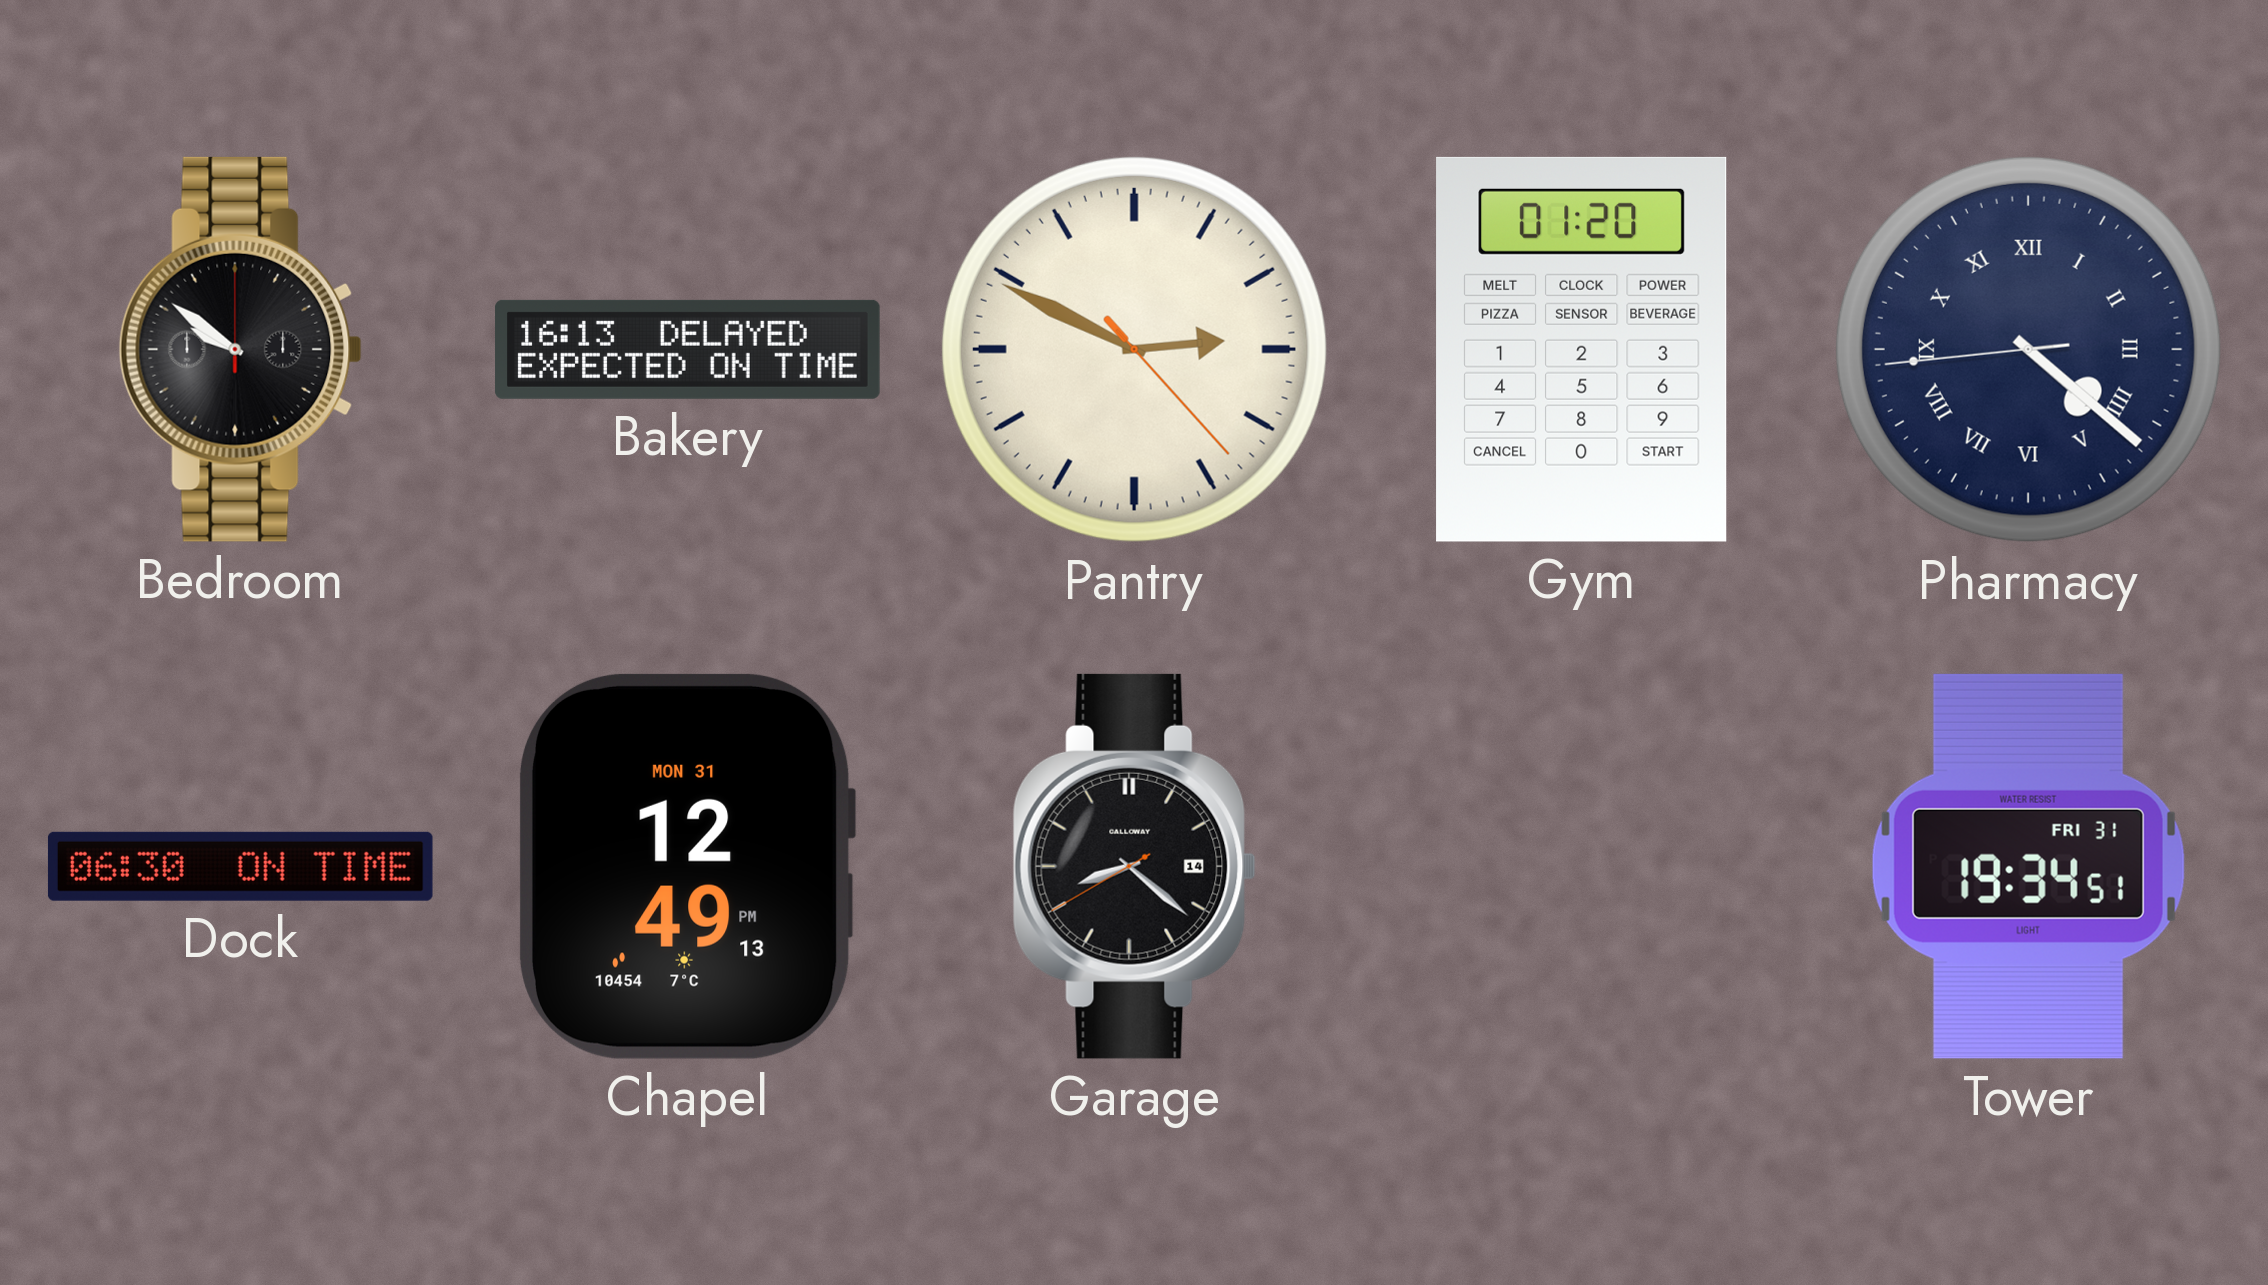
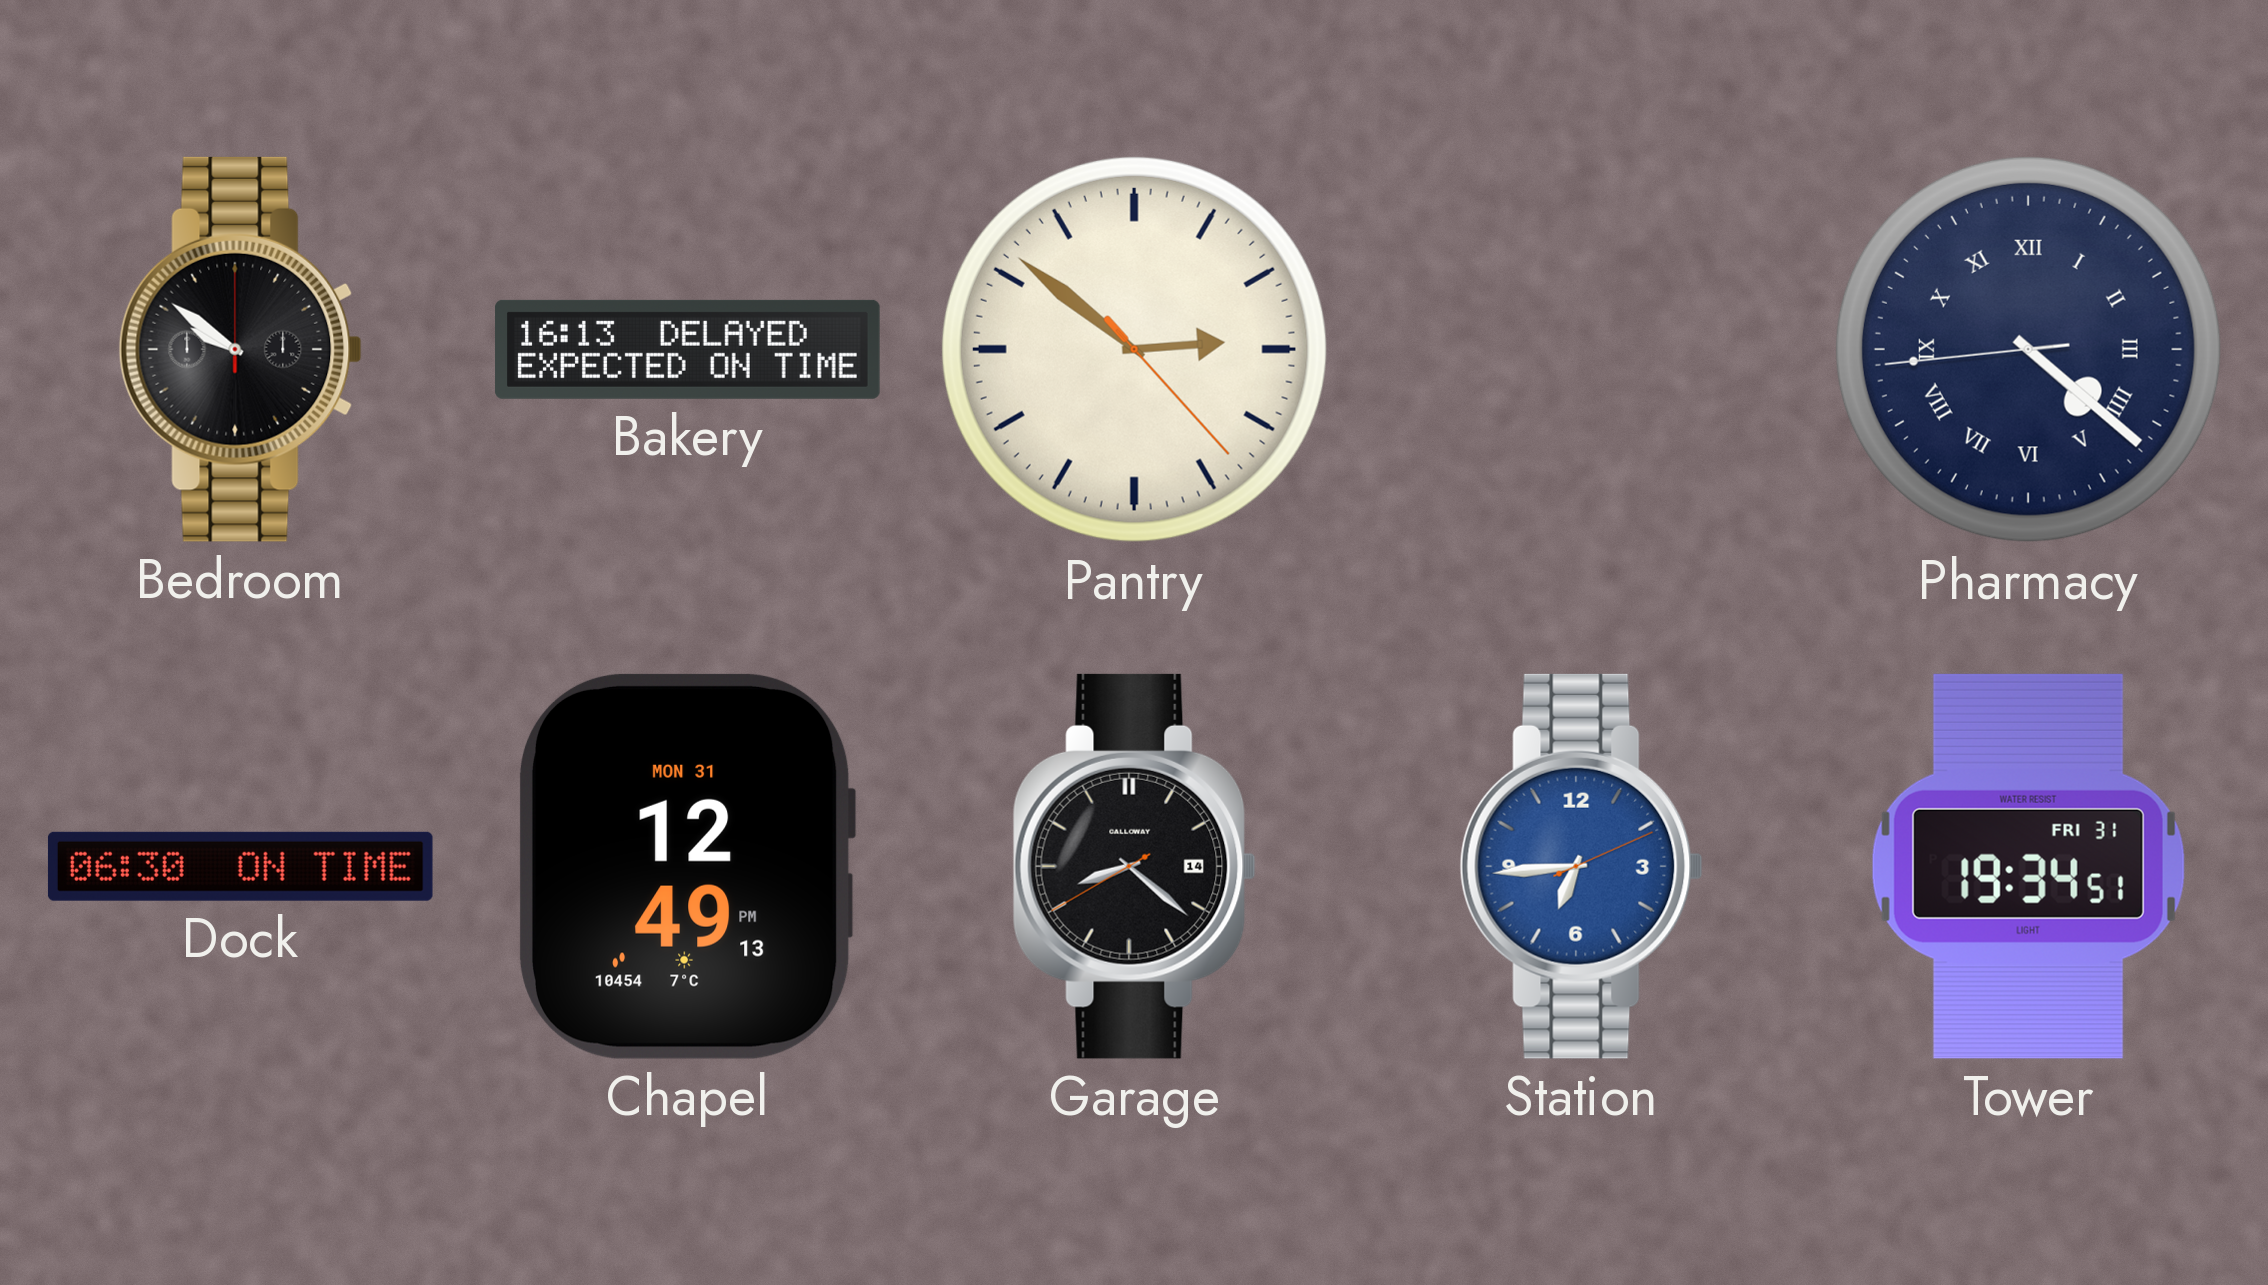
Pantry: 2:49 -> 2:51
Gym: 01:20 -> none
Station: none -> 6:44
